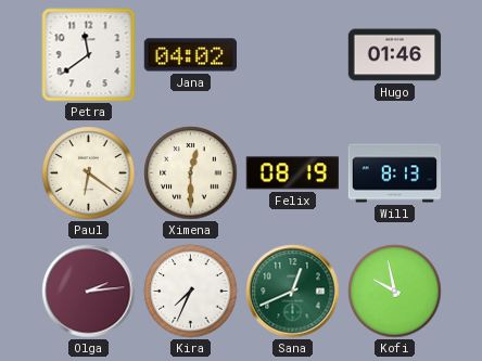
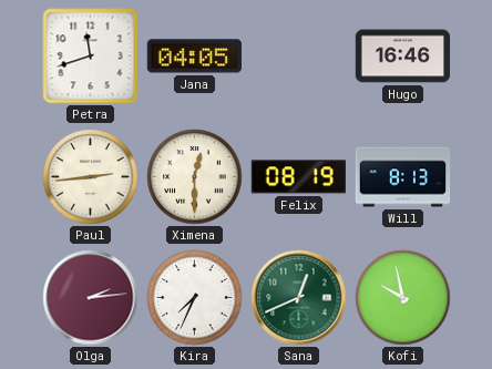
Petra: 11:39 -> 11:42
Jana: 04:02 -> 04:05
Hugo: 01:46 -> 16:46
Paul: 6:21 -> 2:44
